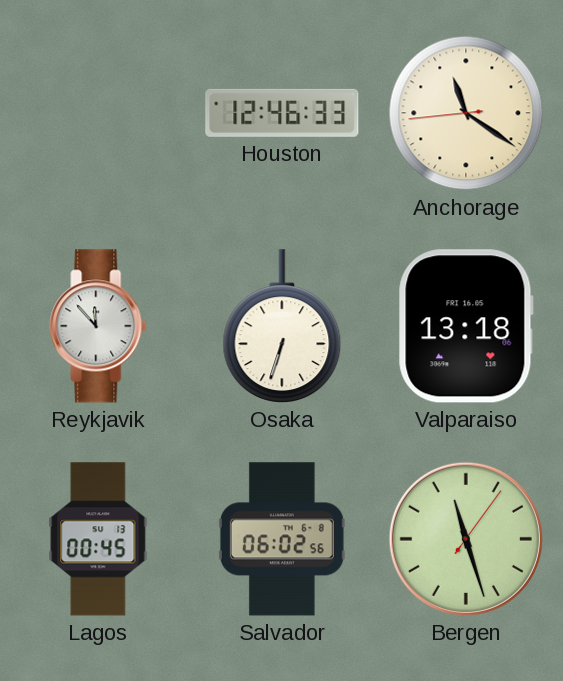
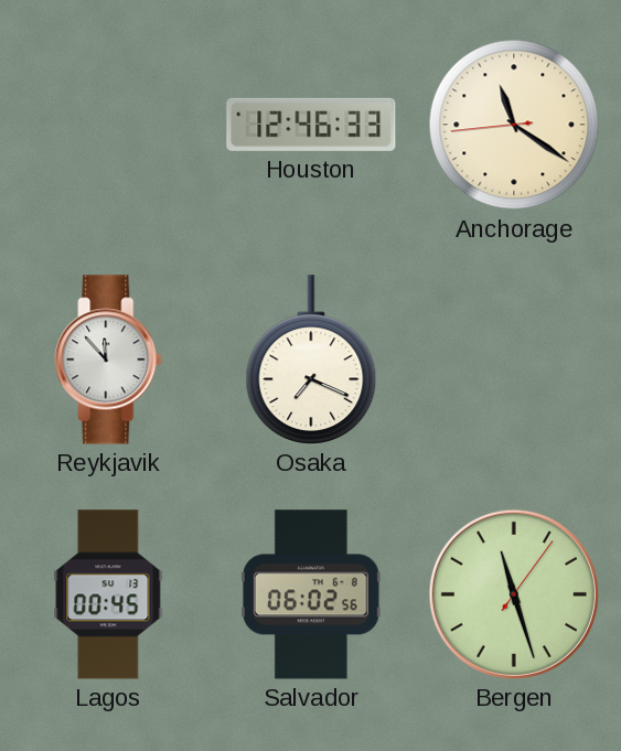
Osaka: 6:33 -> 7:19
Valparaiso: 13:18 -> none
